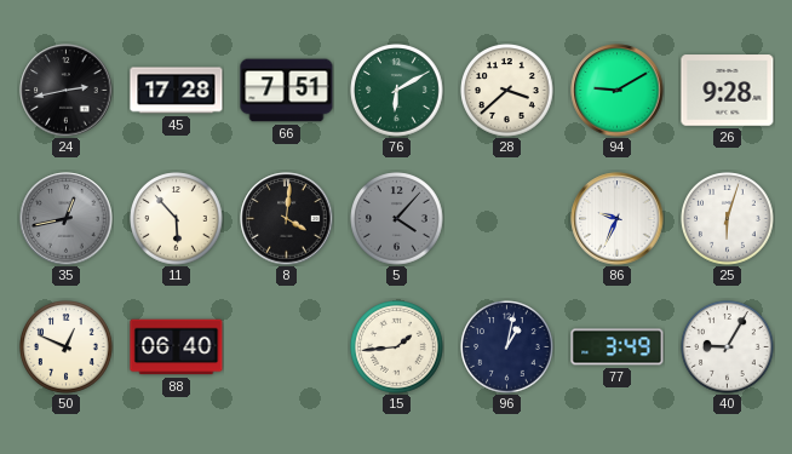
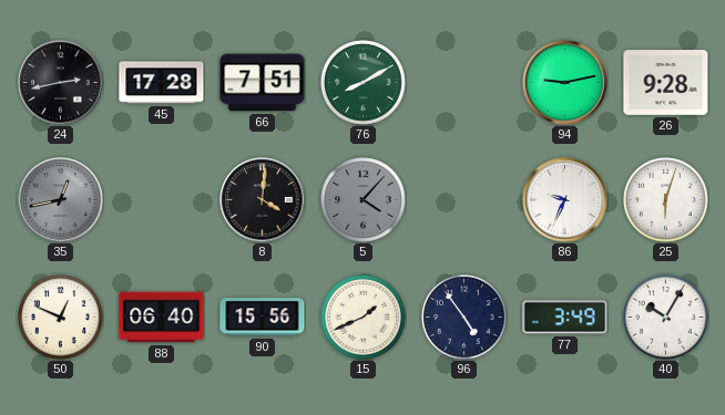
76: 6:10 -> 8:10
28: 3:38 -> none
94: 9:10 -> 9:13
11: 5:53 -> none
90: none -> 15:56
15: 1:44 -> 1:41
96: 1:02 -> 4:54
40: 9:05 -> 10:05
